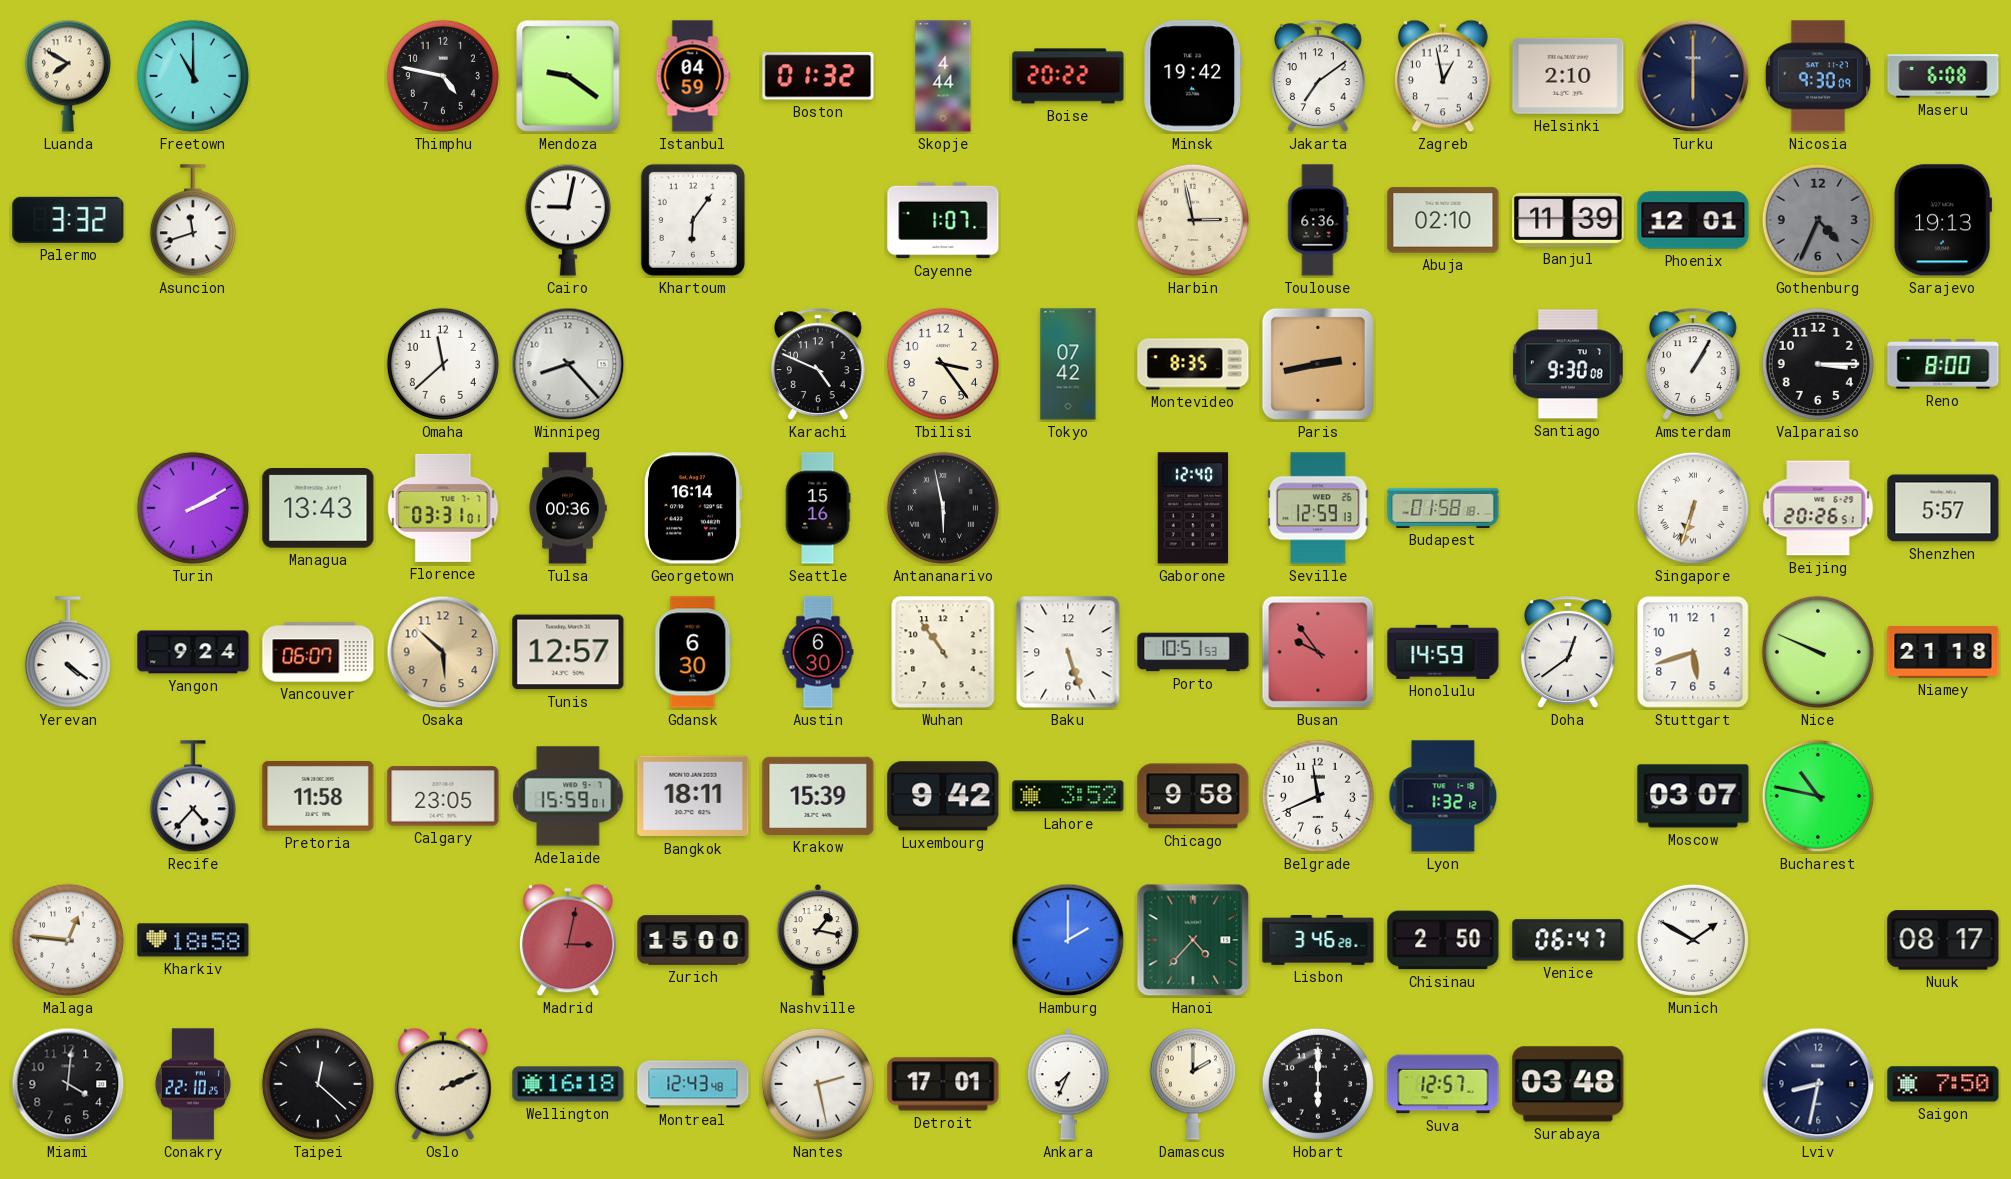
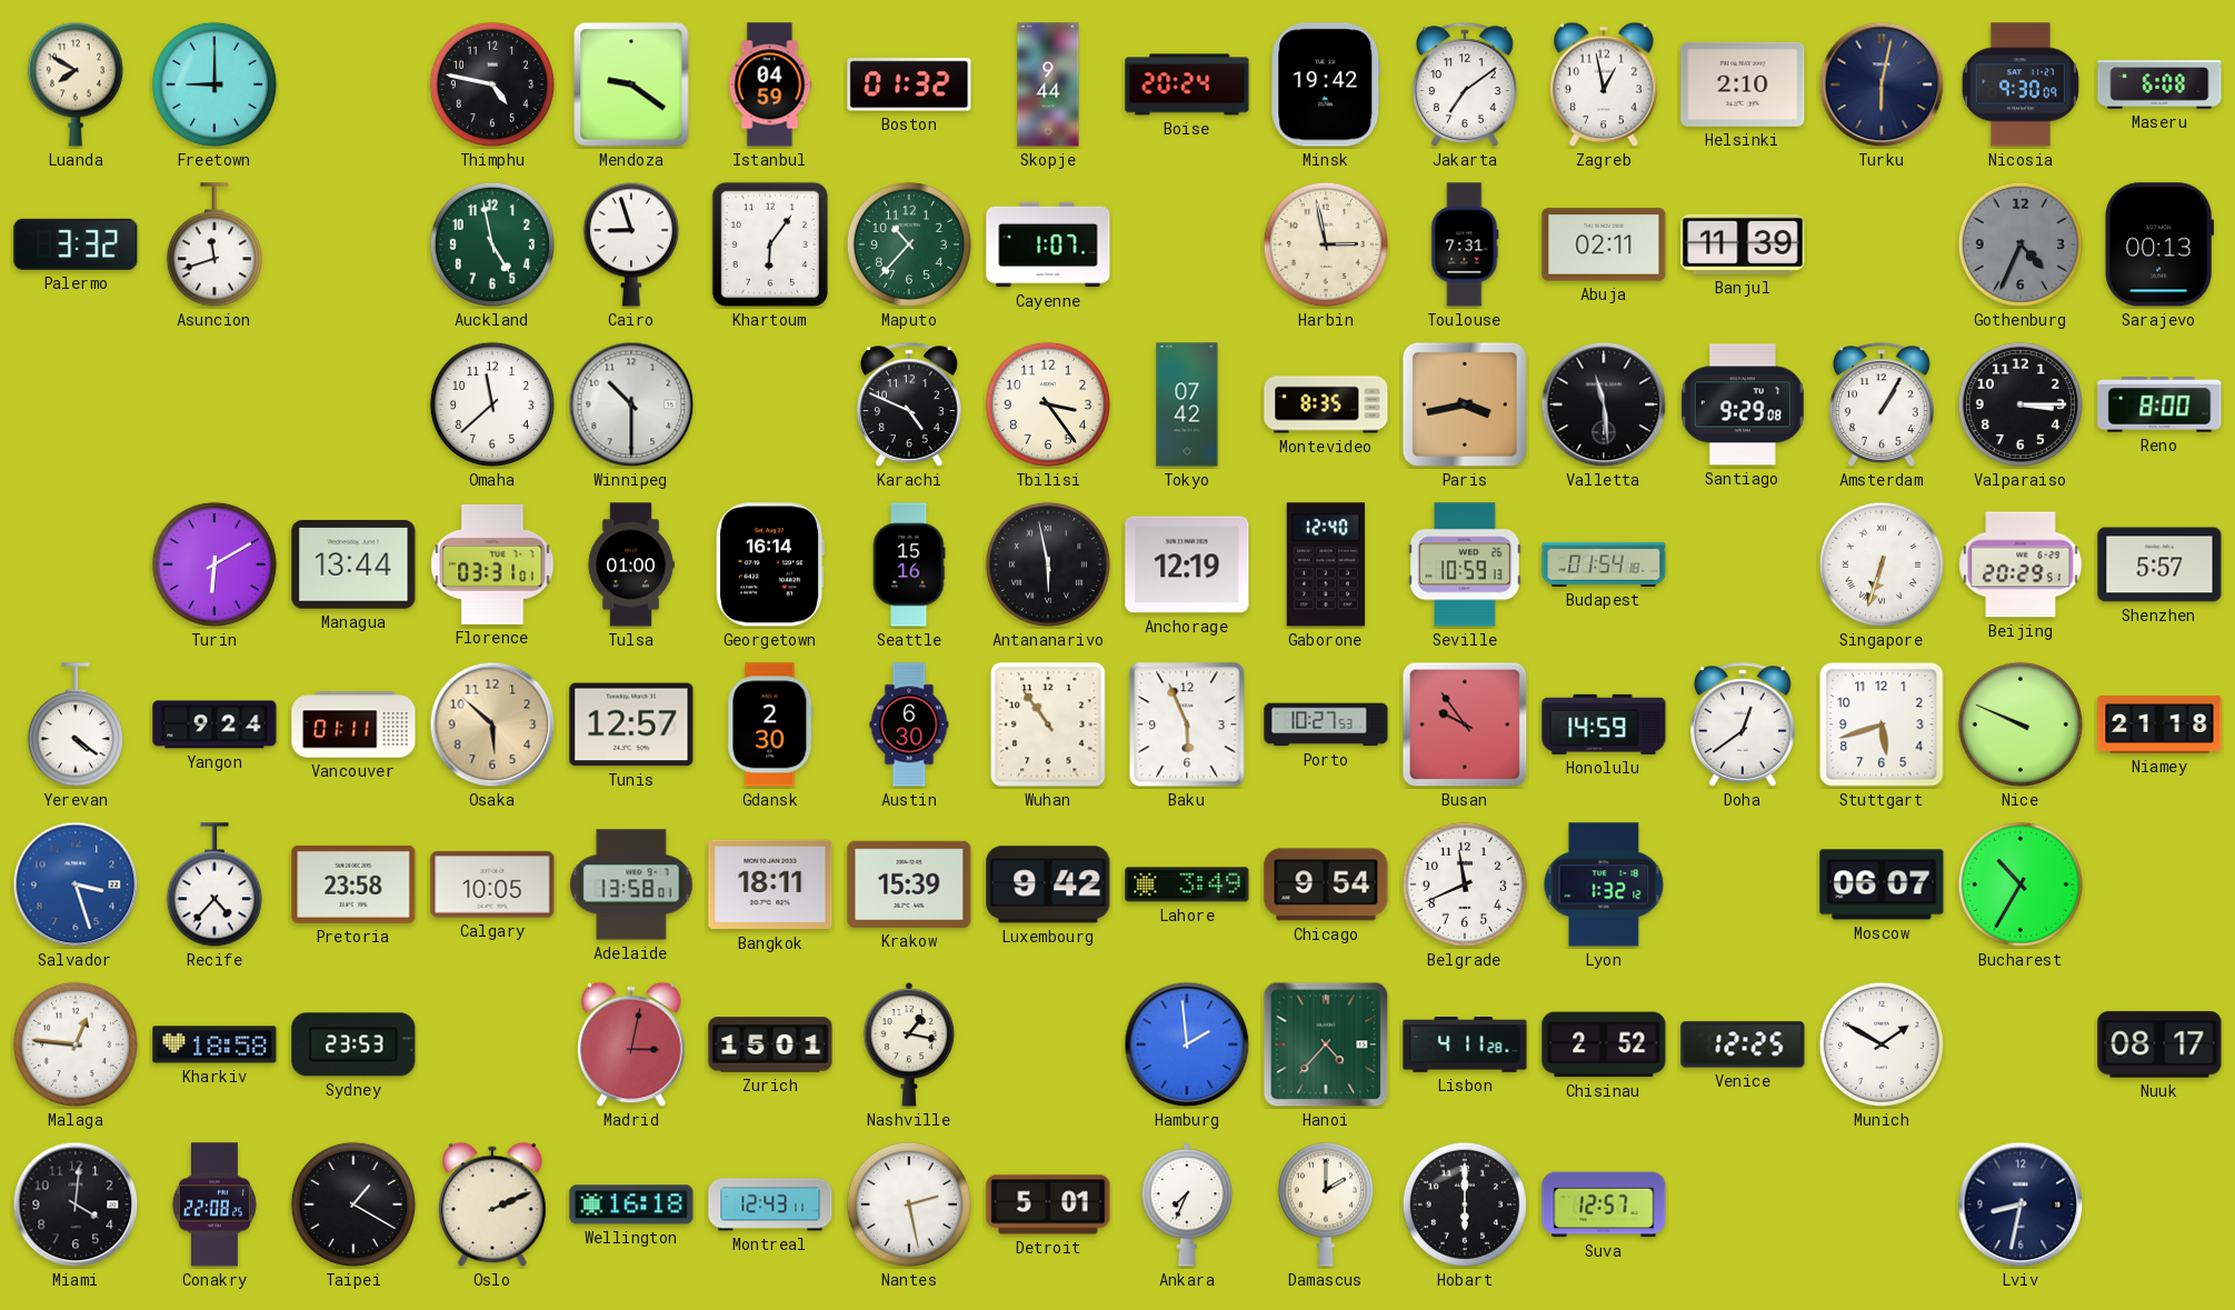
Freetown: 11:00 -> 9:00
Skopje: 4:44 -> 9:44
Boise: 20:22 -> 20:24
Turku: 6:00 -> 6:02
Auckland: none -> 4:58
Cairo: 9:02 -> 8:57
Maputo: none -> 10:37
Toulouse: 6:36 -> 7:31
Abuja: 02:10 -> 02:11
Phoenix: 12:01 -> none
Sarajevo: 19:13 -> 00:13
Winnipeg: 8:23 -> 10:30
Paris: 2:43 -> 3:43
Valletta: none -> 11:29
Santiago: 9:30 -> 9:29
Turin: 2:10 -> 6:10
Managua: 13:43 -> 13:44
Tulsa: 00:36 -> 01:00
Anchorage: none -> 12:19
Seville: 12:59 -> 10:59
Budapest: 01:58 -> 01:54
Beijing: 20:26 -> 20:29
Vancouver: 06:07 -> 01:11
Gdansk: 6:30 -> 2:30
Baku: 5:27 -> 5:56
Porto: 10:51 -> 10:27
Salvador: none -> 3:27
Pretoria: 11:58 -> 23:58
Calgary: 23:05 -> 10:05
Adelaide: 15:59 -> 13:58
Lahore: 3:52 -> 3:49
Chicago: 9:58 -> 9:54
Moscow: 03:07 -> 06:07
Bucharest: 10:47 -> 10:35
Sydney: none -> 23:53
Zurich: 15:00 -> 15:01
Hamburg: 2:00 -> 1:59
Lisbon: 3:46 -> 4:11
Chisinau: 2:50 -> 2:52
Venice: 06:47 -> 12:25
Conakry: 22:10 -> 22:08
Taipei: 12:22 -> 1:20
Montreal: 12:43:48 -> 12:43:11
Detroit: 17:01 -> 5:01
Surabaya: 03:48 -> none
Saigon: 7:50 -> none
